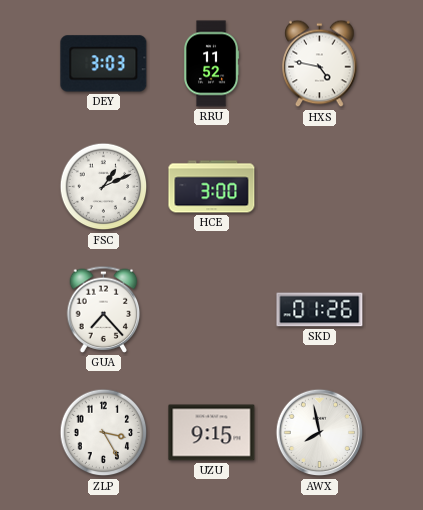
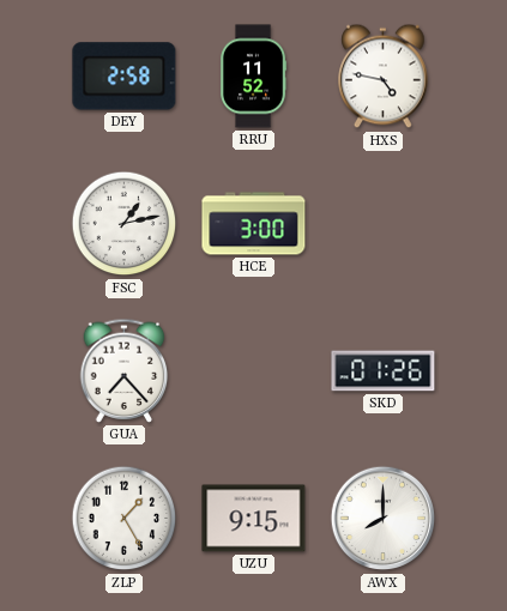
DEY: 3:03 -> 2:58
FSC: 1:11 -> 1:13
ZLP: 3:25 -> 1:25
AWX: 7:58 -> 8:00
